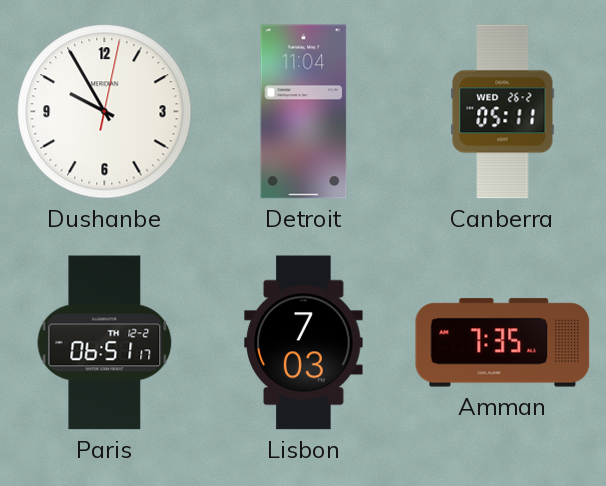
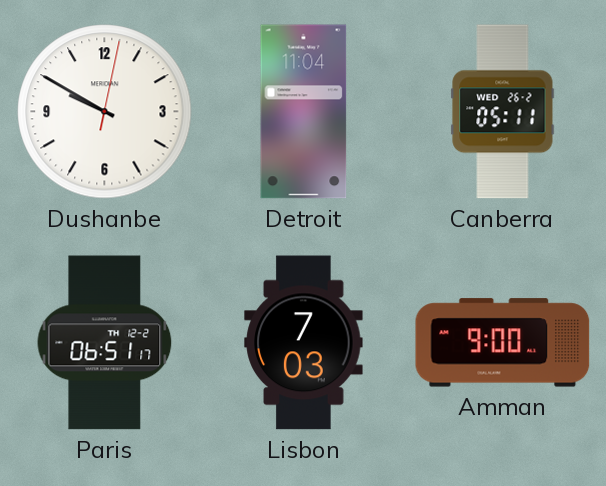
Dushanbe: 9:55 -> 9:50
Amman: 7:35 -> 9:00
